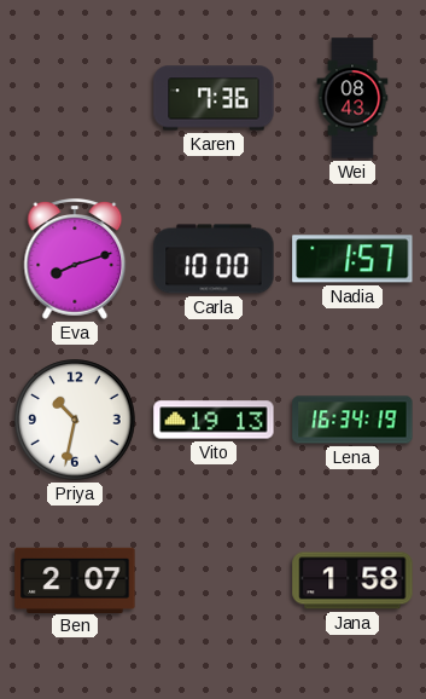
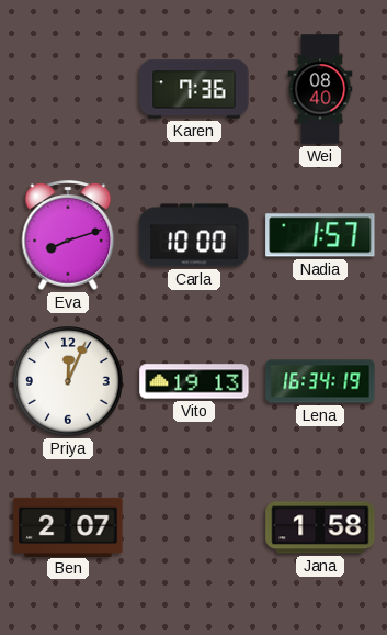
Wei: 08:43 -> 08:40
Priya: 10:32 -> 12:04
